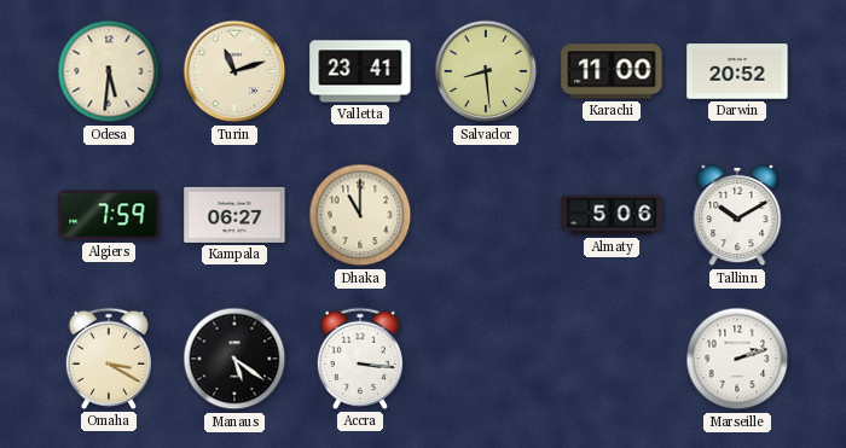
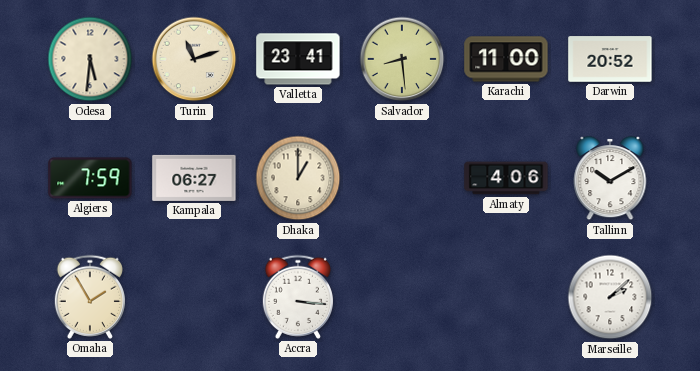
Dhaka: 11:00 -> 1:00
Almaty: 5:06 -> 4:06
Omaha: 3:20 -> 1:55
Manaus: 5:21 -> none
Marseille: 2:12 -> 2:08
